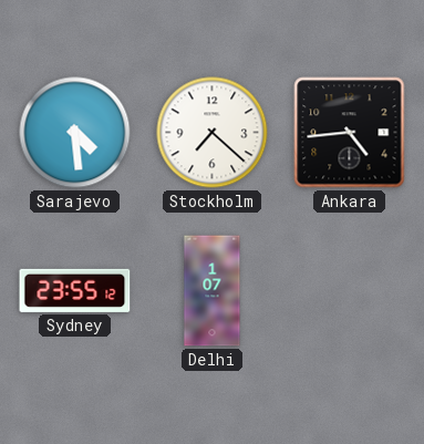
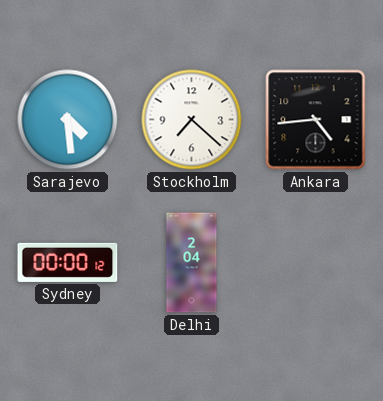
Sydney: 23:55 -> 00:00
Delhi: 1:07 -> 2:04
